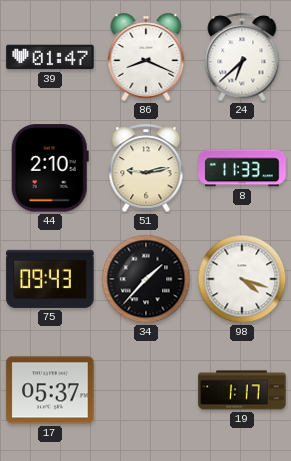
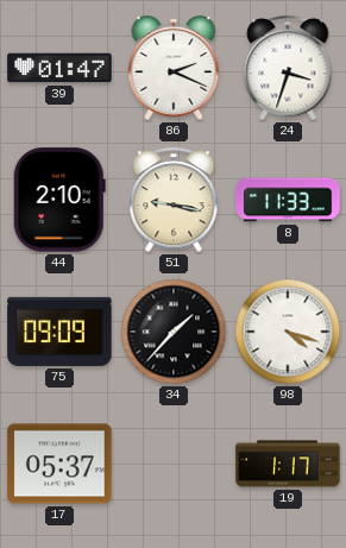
86: 8:19 -> 2:19
24: 6:38 -> 3:33
51: 9:13 -> 9:17
75: 09:43 -> 09:09
